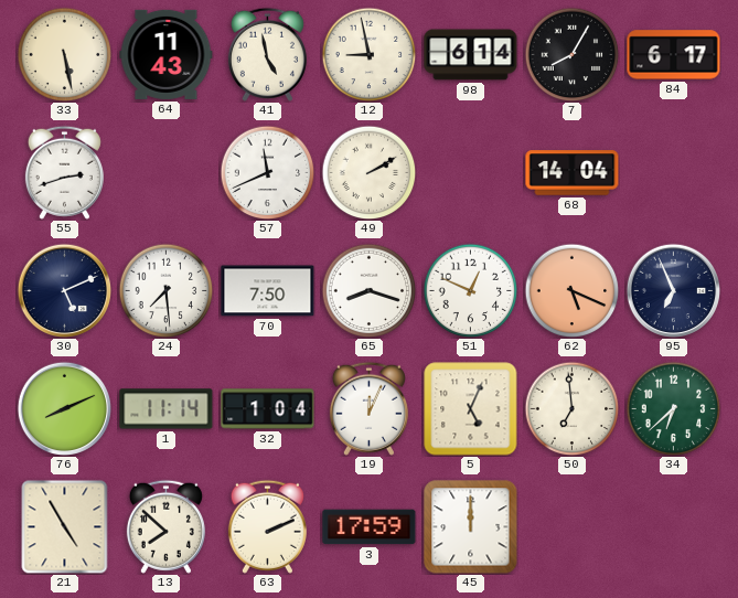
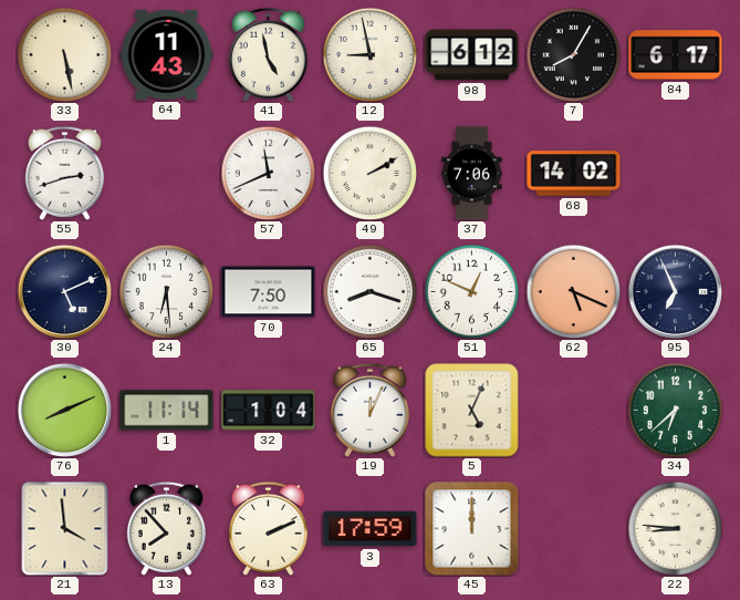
98: 6:14 -> 6:12
37: none -> 7:06
68: 14:04 -> 14:02
24: 7:29 -> 6:29
50: 6:59 -> none
21: 4:55 -> 3:59
13: 7:52 -> 7:53
22: none -> 8:46
